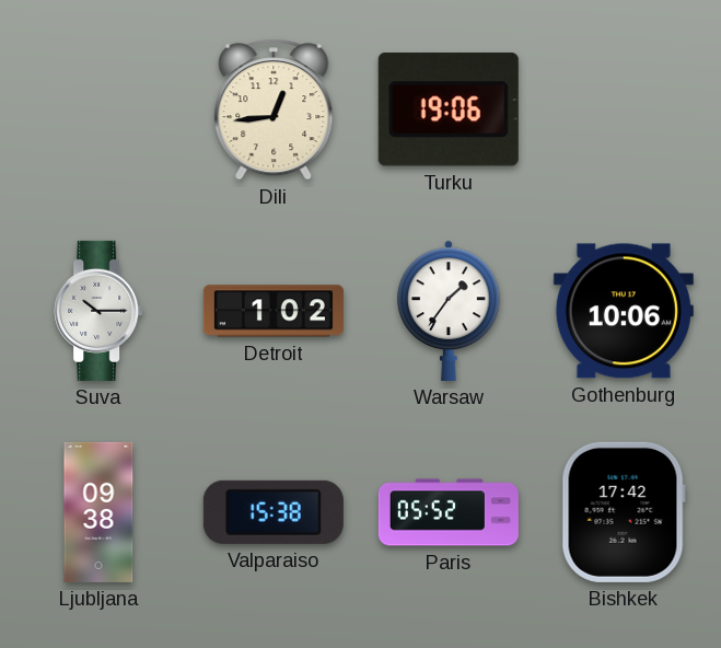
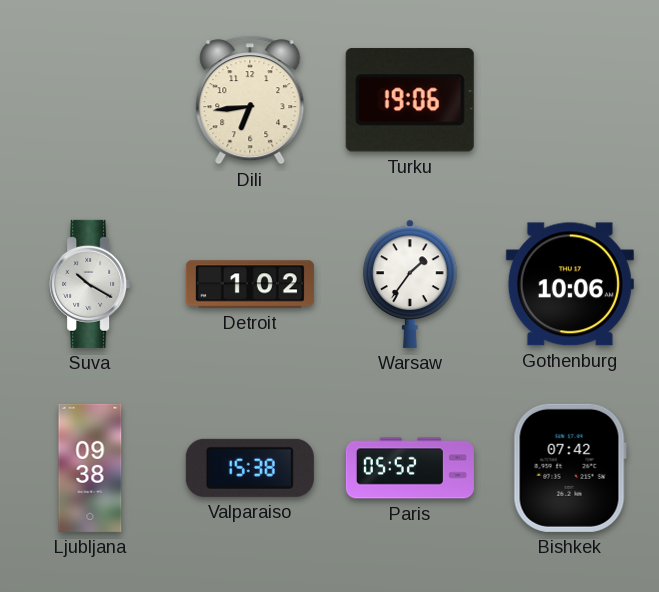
Dili: 12:44 -> 6:44
Suva: 10:15 -> 10:20
Bishkek: 17:42 -> 07:42
